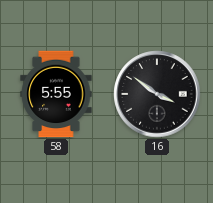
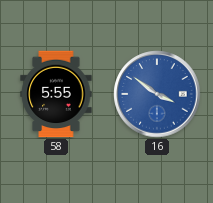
16 dial: black -> blue
